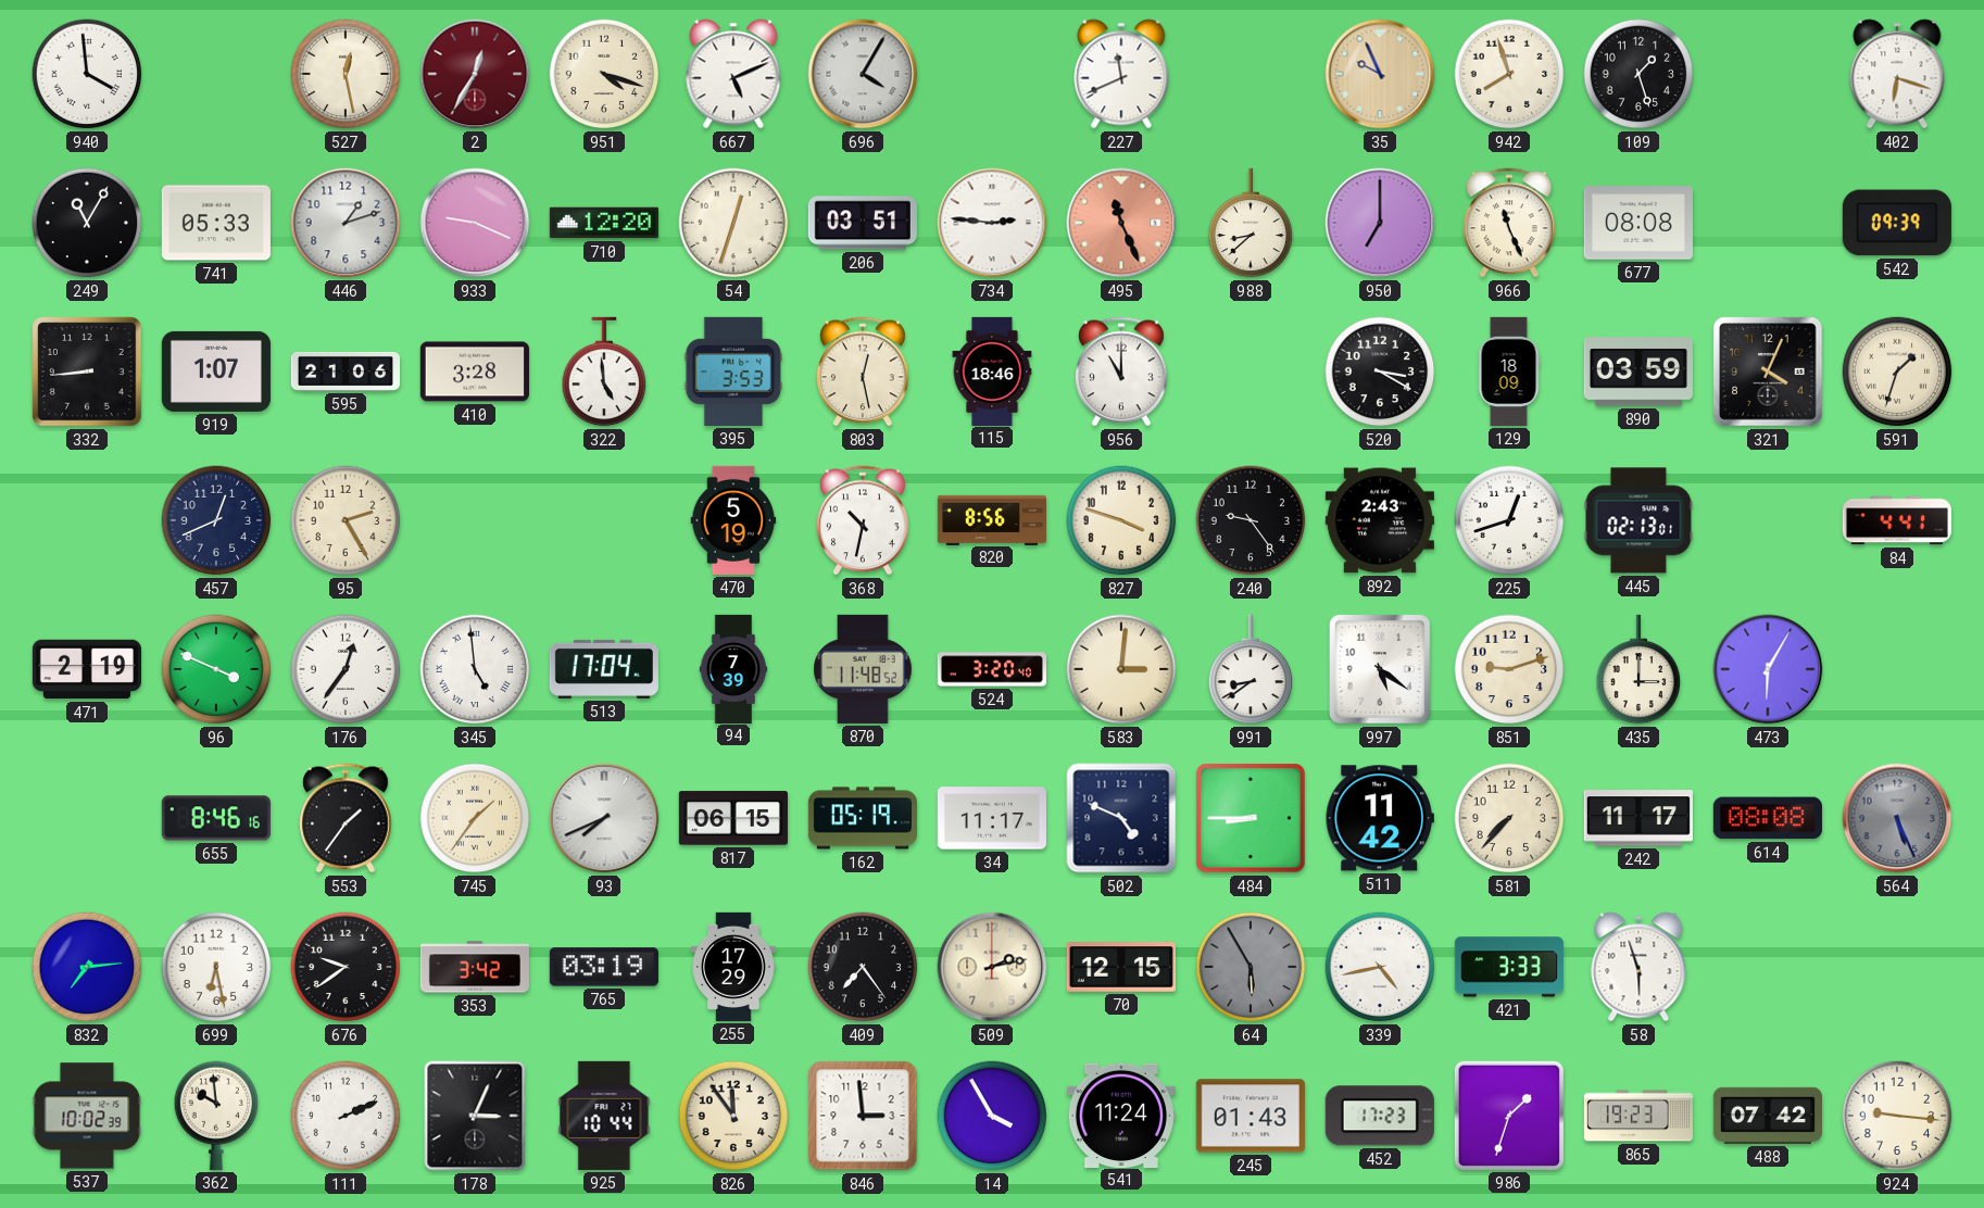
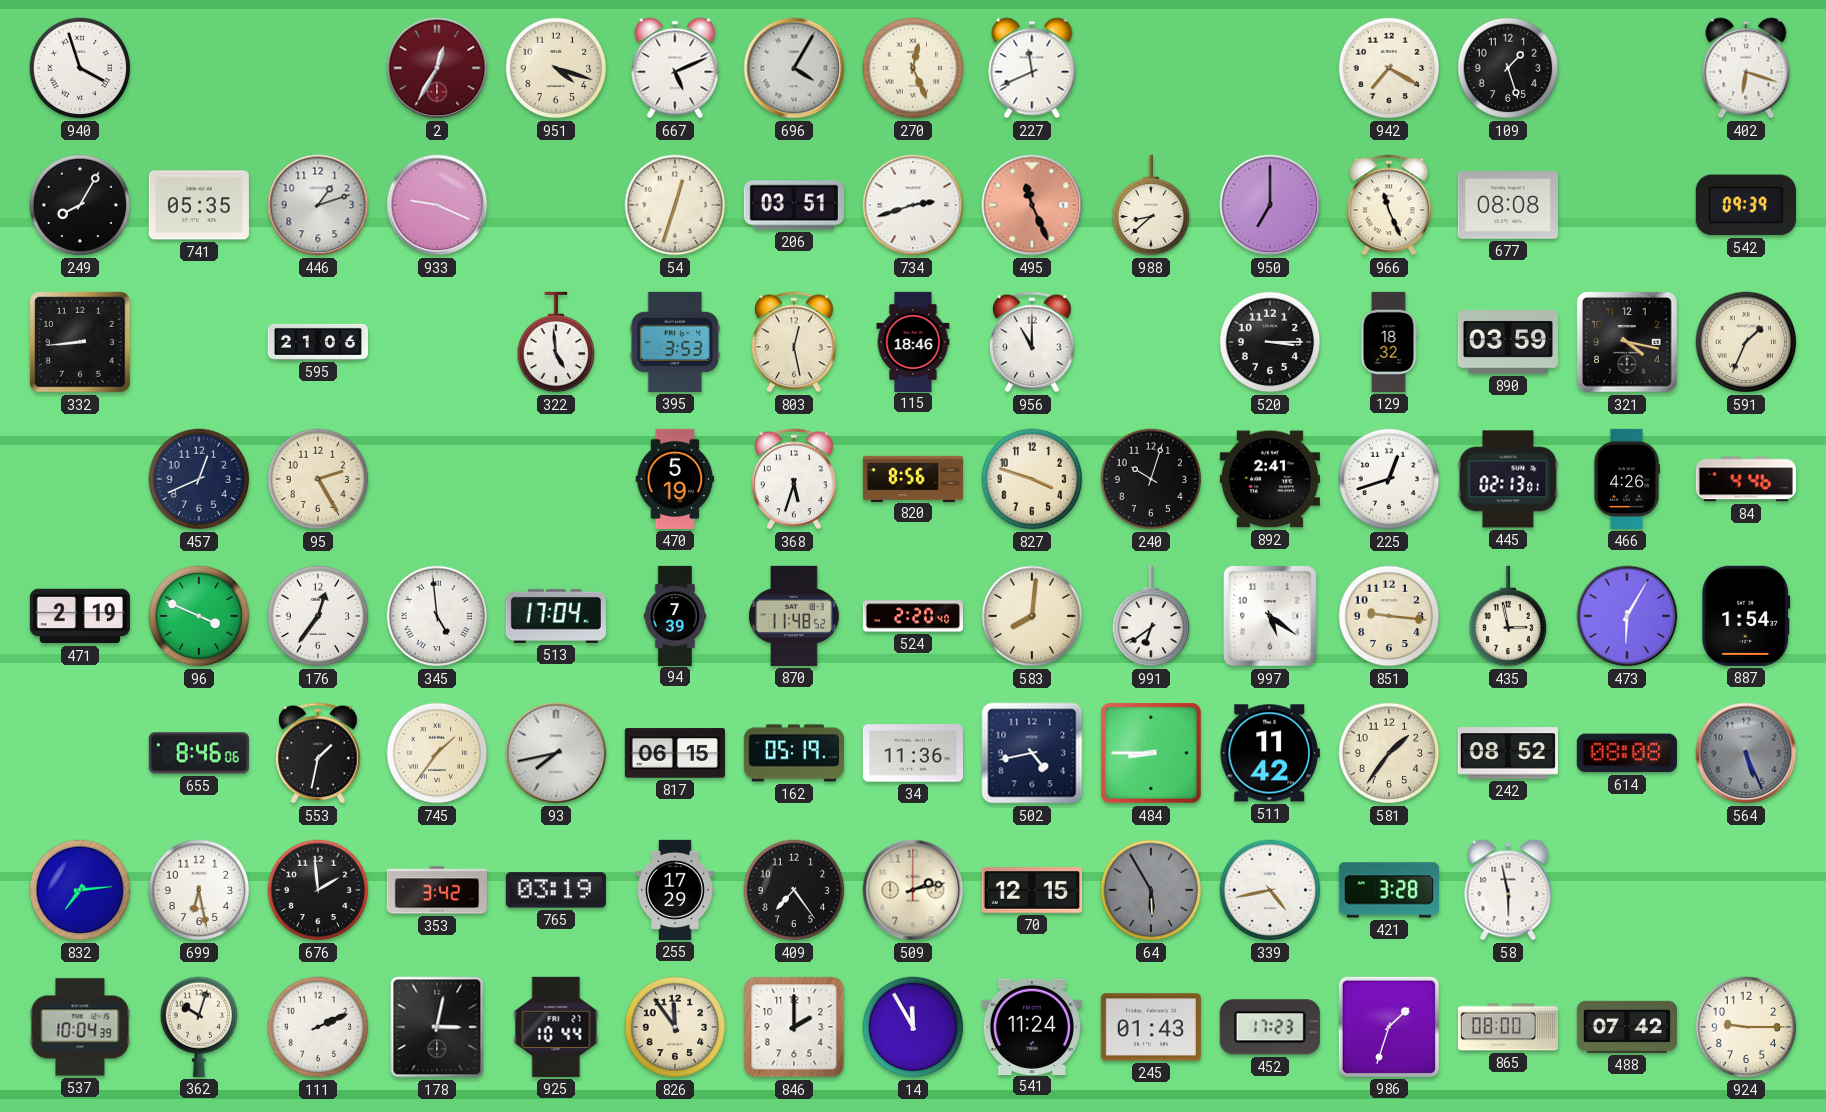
940: 3:59 -> 3:57
527: 12:28 -> none
270: none -> 12:26
35: 9:56 -> none
942: 7:57 -> 7:20
249: 11:05 -> 8:05
741: 05:33 -> 05:35
710: 12:20 -> none
734: 2:46 -> 2:42
919: 1:07 -> none
410: 3:28 -> none
520: 3:20 -> 3:15
129: 18:09 -> 18:32
321: 4:04 -> 4:17
591: 1:33 -> 1:34
368: 10:32 -> 5:33
240: 9:24 -> 10:03
892: 2:43 -> 2:41
466: none -> 4:26
84: 4:41 -> 4:46
524: 3:20 -> 2:20
583: 3:01 -> 8:01
991: 8:39 -> 6:39
851: 9:12 -> 9:16
435: 3:00 -> 2:58
887: none -> 1:54
655: 8:46:16 -> 8:46:06
553: 1:36 -> 1:32
93: 7:41 -> 7:43
34: 11:17 -> 11:36
502: 4:49 -> 4:43
581: 7:37 -> 1:36
242: 11:17 -> 08:52
676: 9:39 -> 1:59
421: 3:33 -> 3:28
58: 5:57 -> 5:58
537: 10:02 -> 10:04
362: 9:59 -> 10:03
178: 3:04 -> 3:02
846: 2:59 -> 2:00
14: 3:55 -> 11:55
865: 19:23 -> 08:00
924: 9:16 -> 9:15
